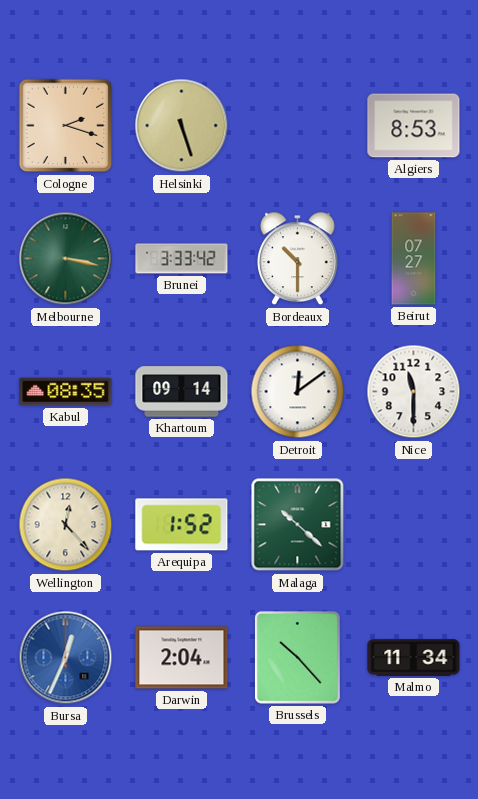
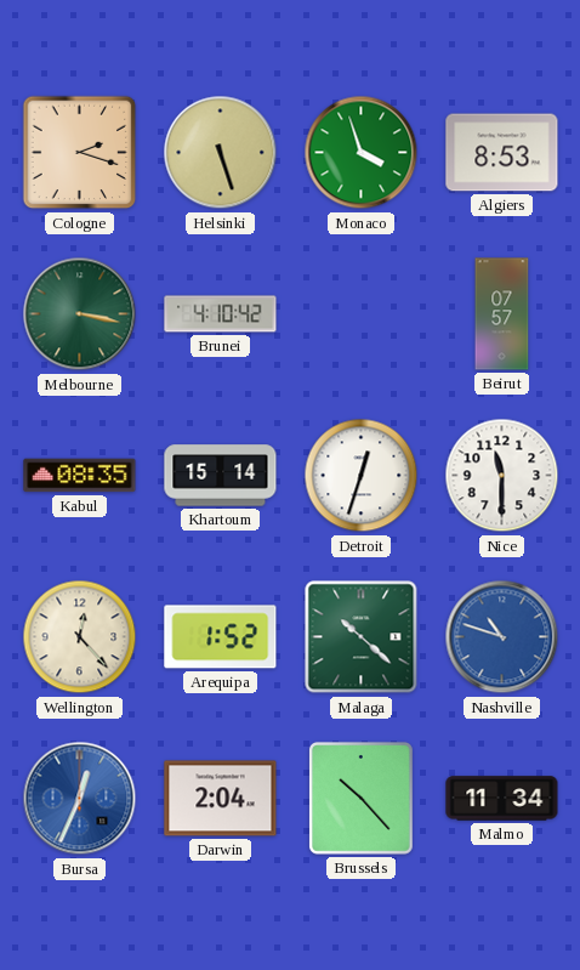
Monaco: none -> 3:57
Brunei: 3:33 -> 4:10
Bordeaux: 10:30 -> none
Beirut: 07:27 -> 07:57
Khartoum: 09:14 -> 15:14
Detroit: 12:09 -> 12:33
Nashville: none -> 10:48
